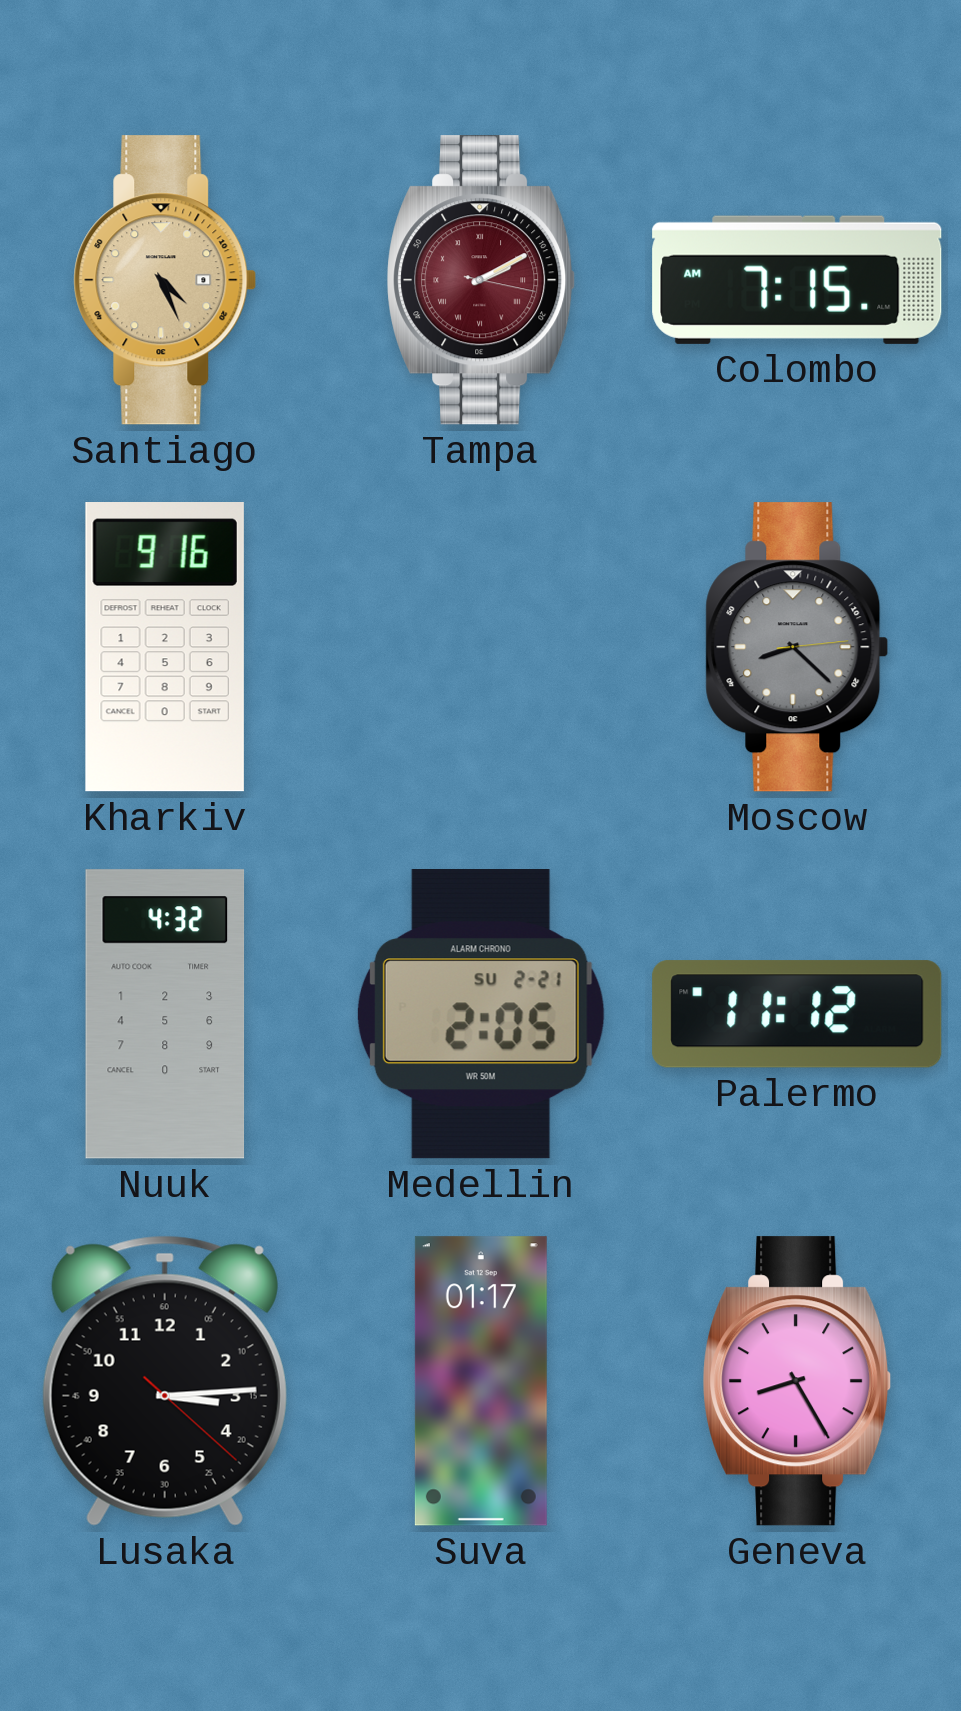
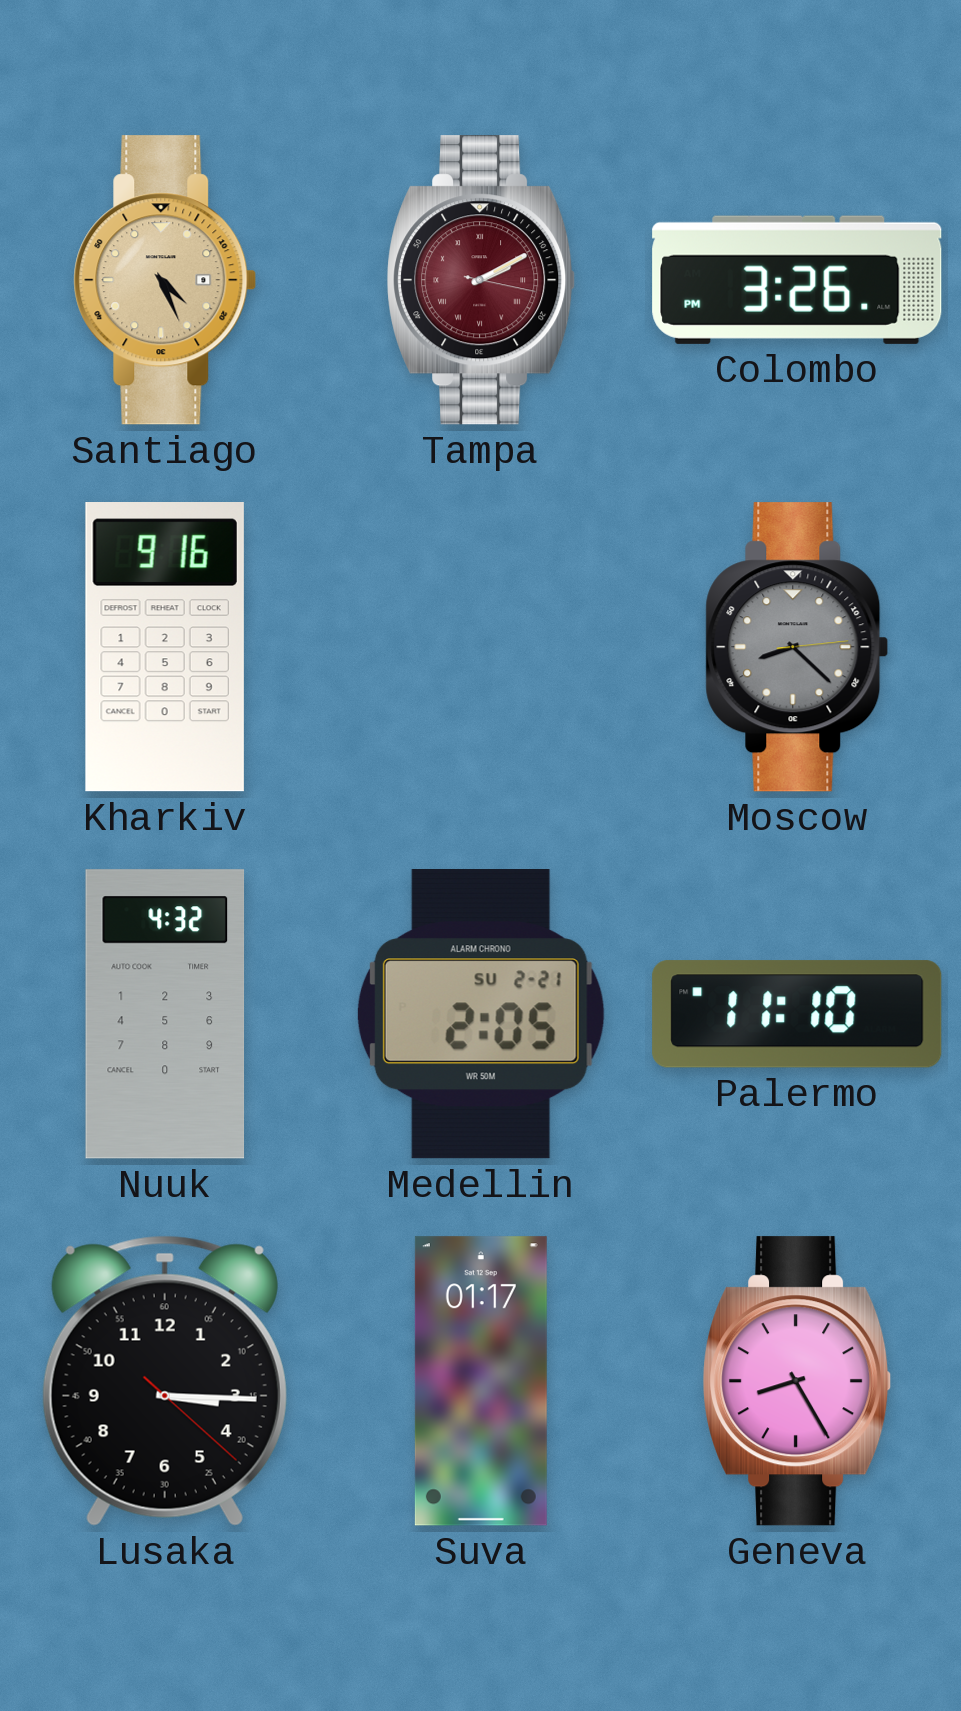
Colombo: 7:15 -> 3:26
Palermo: 11:12 -> 11:10
Lusaka: 3:14 -> 3:15
